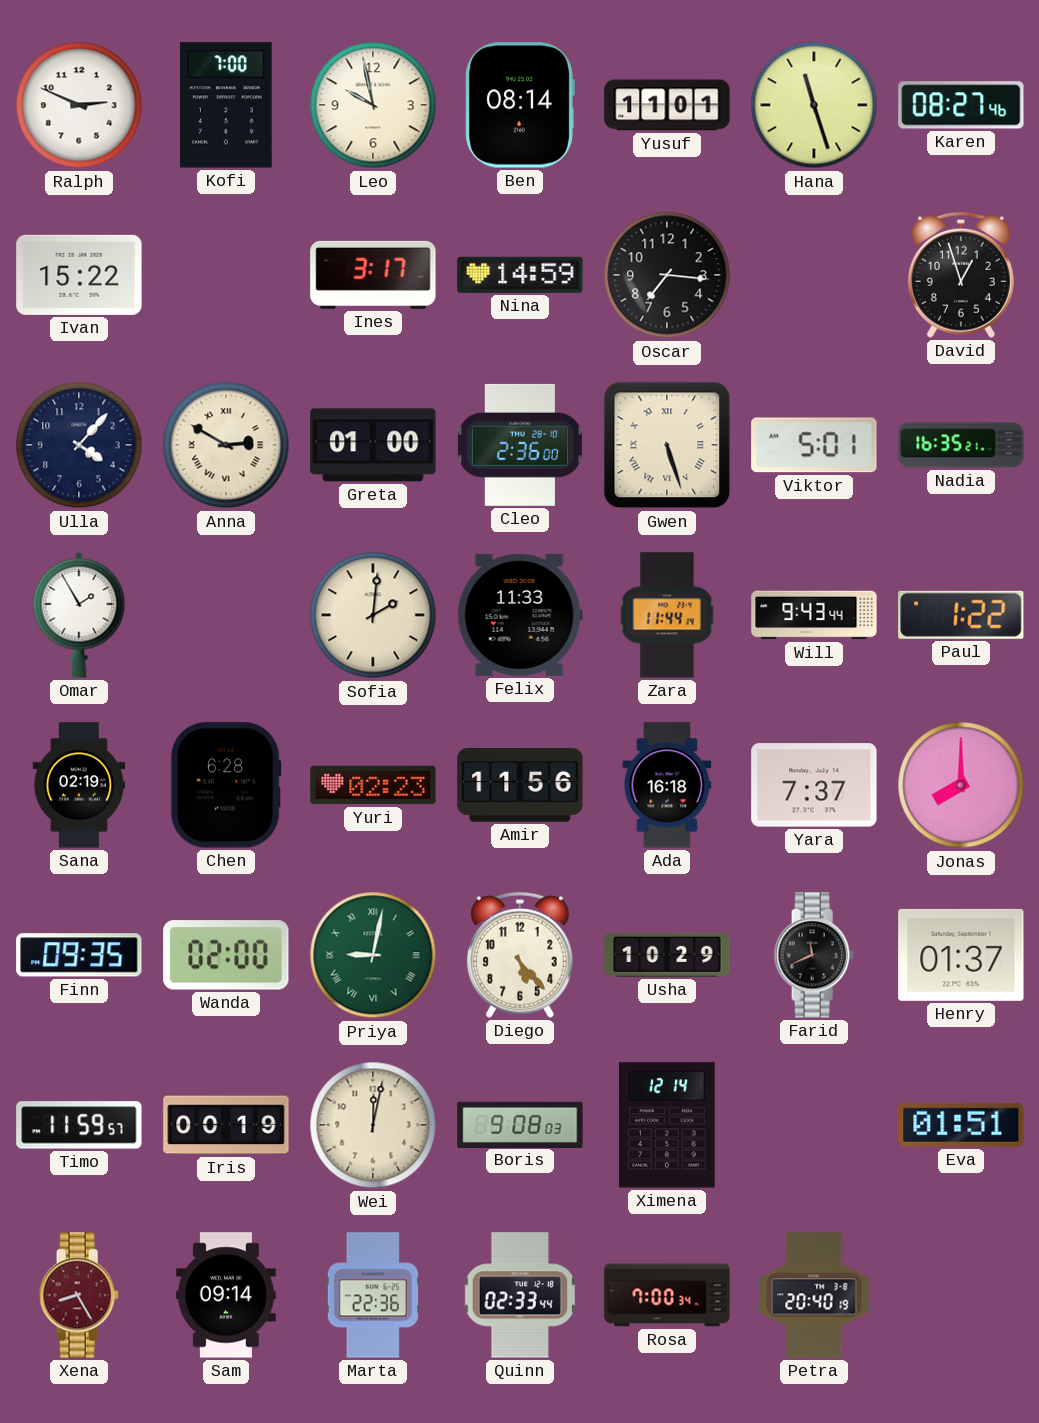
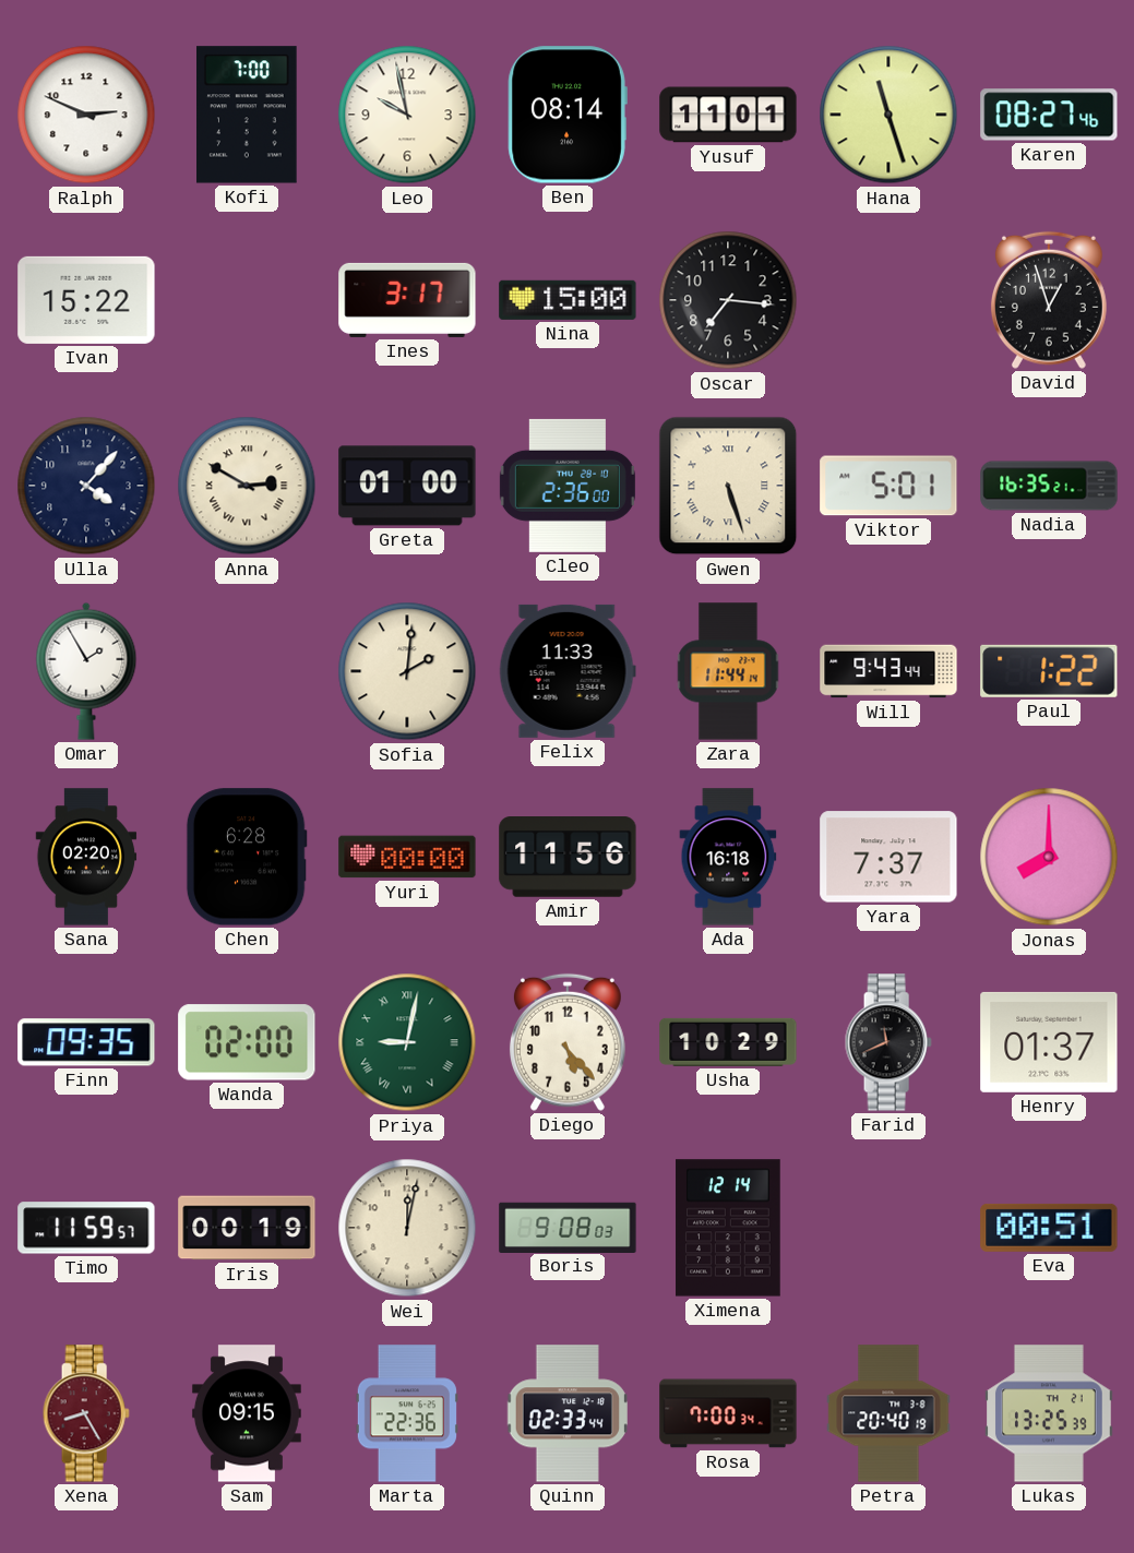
Nina: 14:59 -> 15:00
Sana: 02:19 -> 02:20
Yuri: 02:23 -> 00:00
Eva: 01:51 -> 00:51
Sam: 09:14 -> 09:15
Lukas: none -> 13:25
